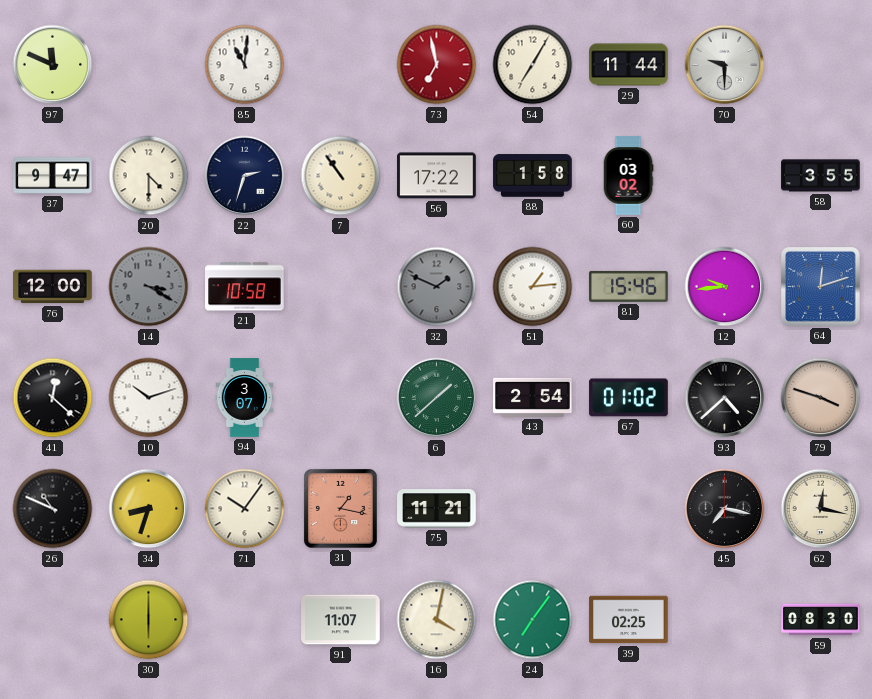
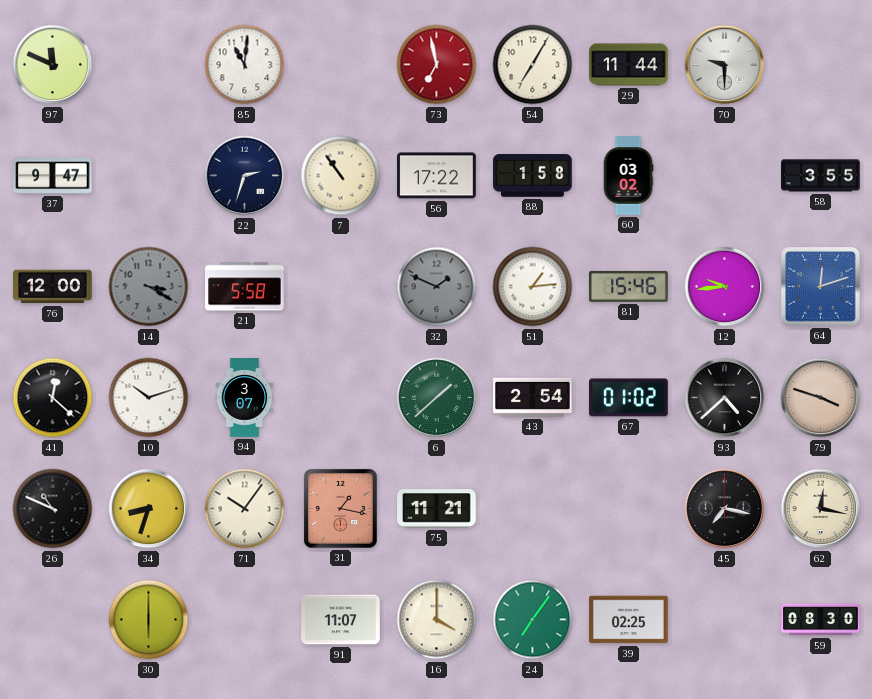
20: 4:30 -> none
21: 10:58 -> 5:58
16: 4:02 -> 4:00
